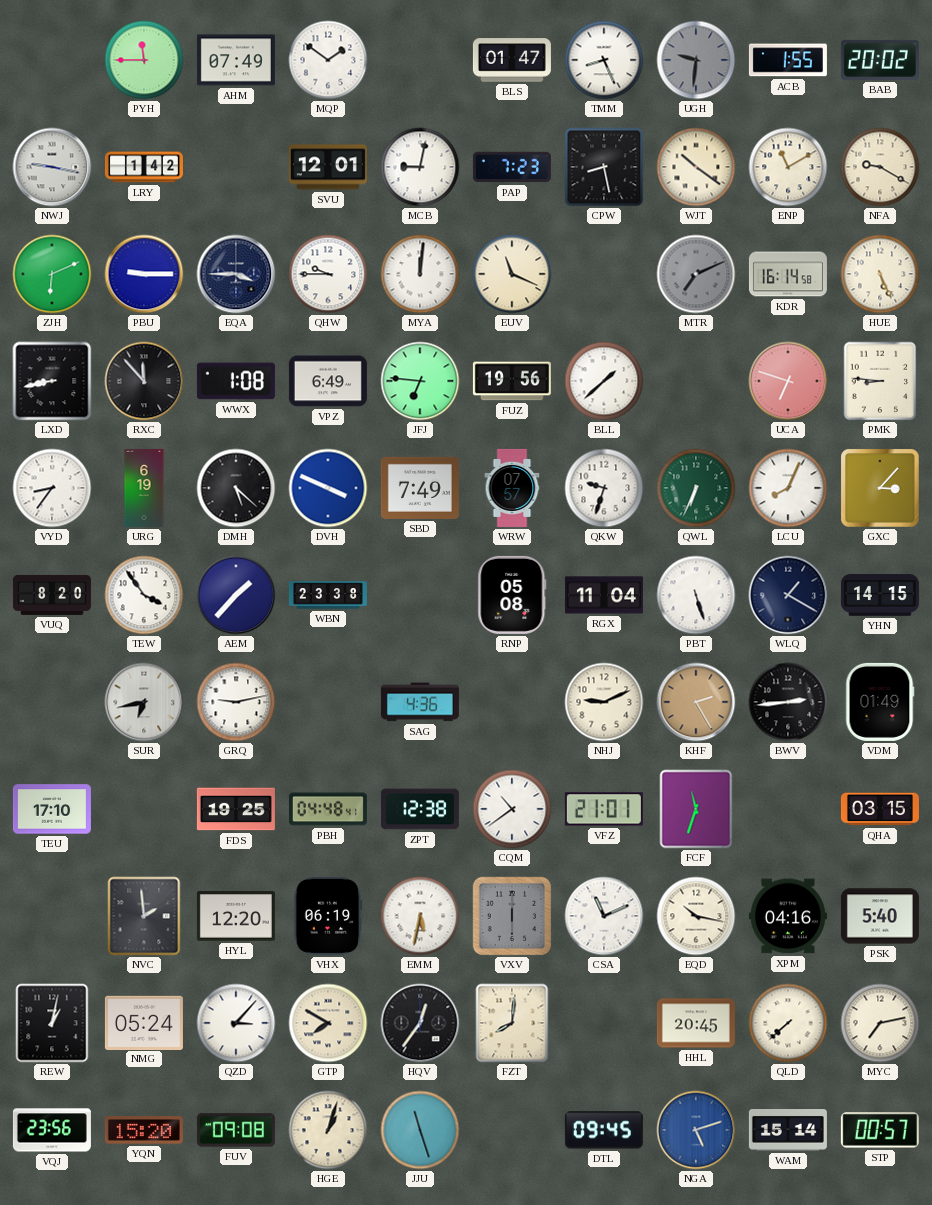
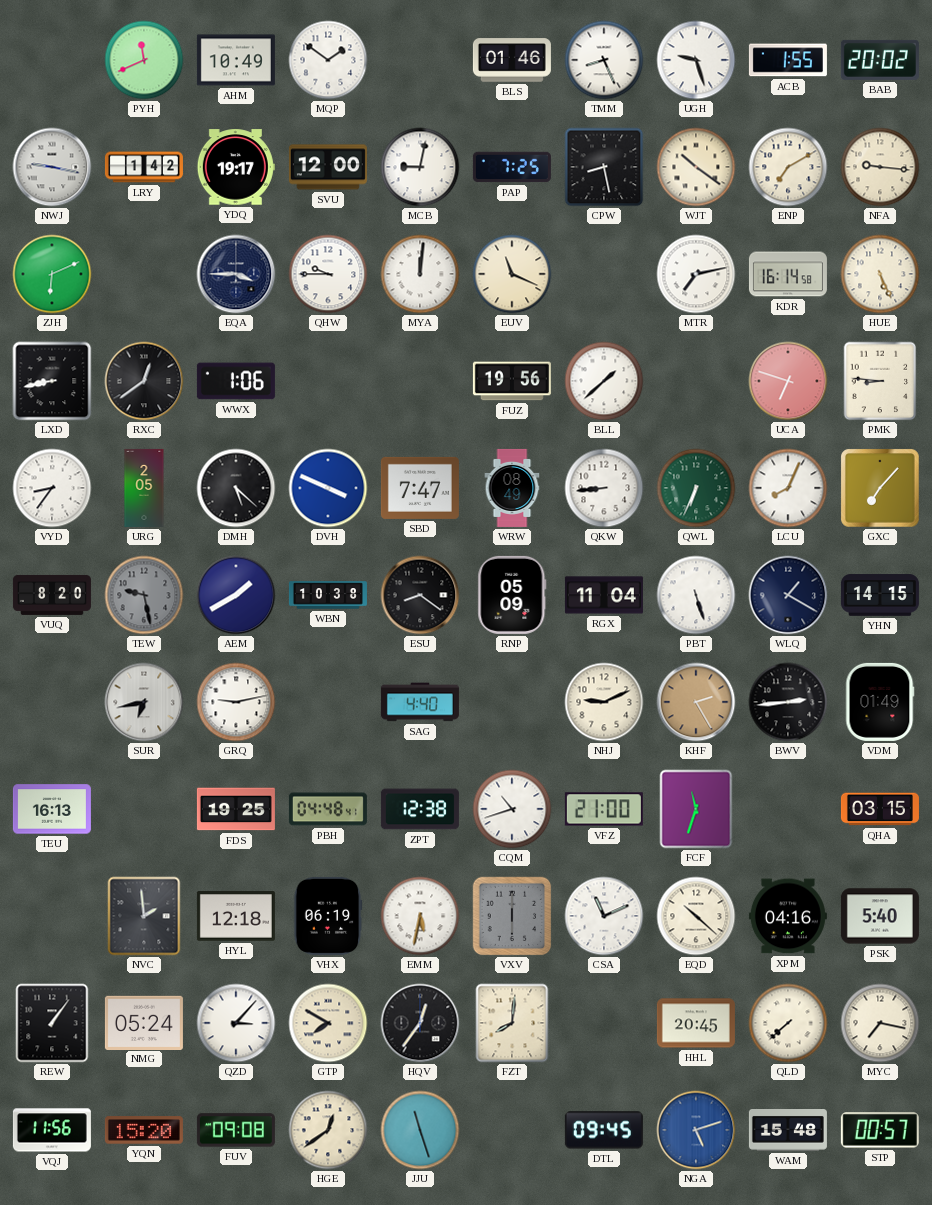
PYH: 11:45 -> 11:41
AHM: 07:49 -> 10:49
BLS: 01:47 -> 01:46
UGH: 9:31 -> 9:27
UGH dial: grey -> white
YDQ: none -> 19:17
SVU: 12:01 -> 12:00
PAP: 7:23 -> 7:25
ENP: 11:10 -> 7:10
NFA: 9:20 -> 9:16
PBU: 9:15 -> none
MTR: 7:11 -> 7:13
MTR dial: grey -> white
RXC: 11:53 -> 12:39
WWX: 1:08 -> 1:06
VPZ: 6:49 -> none
JFJ: 6:46 -> none
URG: 6:19 -> 2:05
SBD: 7:49 -> 7:47
WRW: 07:57 -> 08:49
QKW: 9:33 -> 8:44
GXC: 3:07 -> 7:07
TEW: 3:54 -> 9:28
TEW dial: white -> grey
AEM: 1:37 -> 1:40
WBN: 23:38 -> 10:38
ESU: none -> 8:21
RNP: 05:08 -> 05:09
SAG: 4:36 -> 4:40
TEU: 17:10 -> 16:13
CQM: 10:39 -> 10:42
VFZ: 21:01 -> 21:00
HYL: 12:20 -> 12:18
EQD: 10:17 -> 10:22
REW: 1:02 -> 1:06
MYC: 7:13 -> 7:17
VQJ: 23:56 -> 11:56
HGE: 1:03 -> 12:39
WAM: 15:14 -> 15:48
